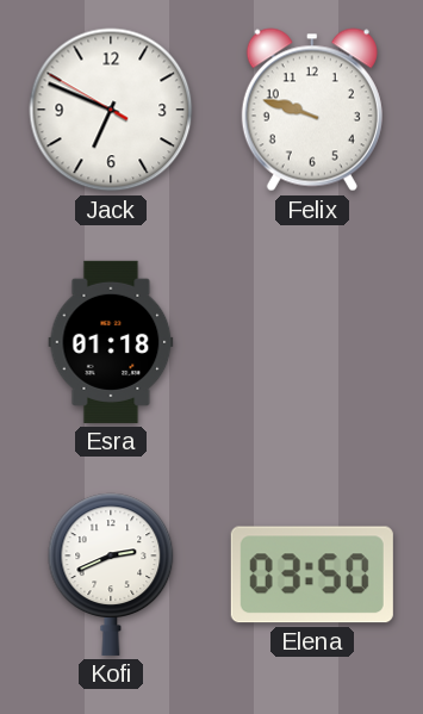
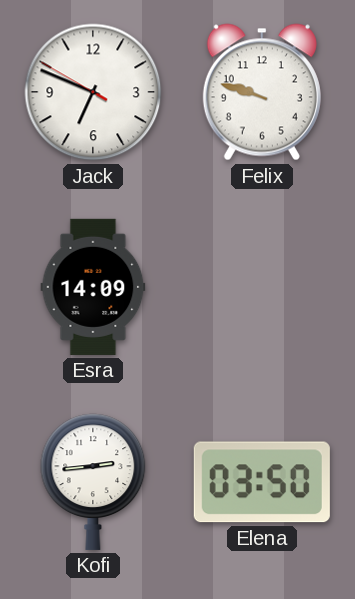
Esra: 01:18 -> 14:09
Kofi: 2:41 -> 2:44
